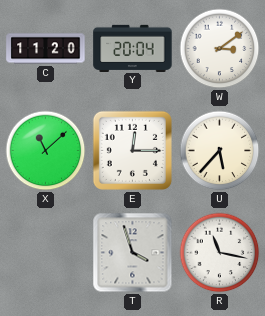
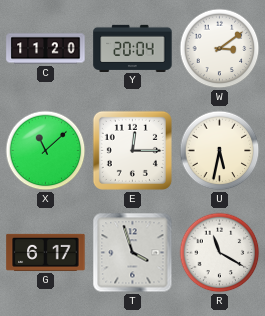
U: 5:37 -> 5:32
G: none -> 6:17
R: 11:17 -> 11:20
